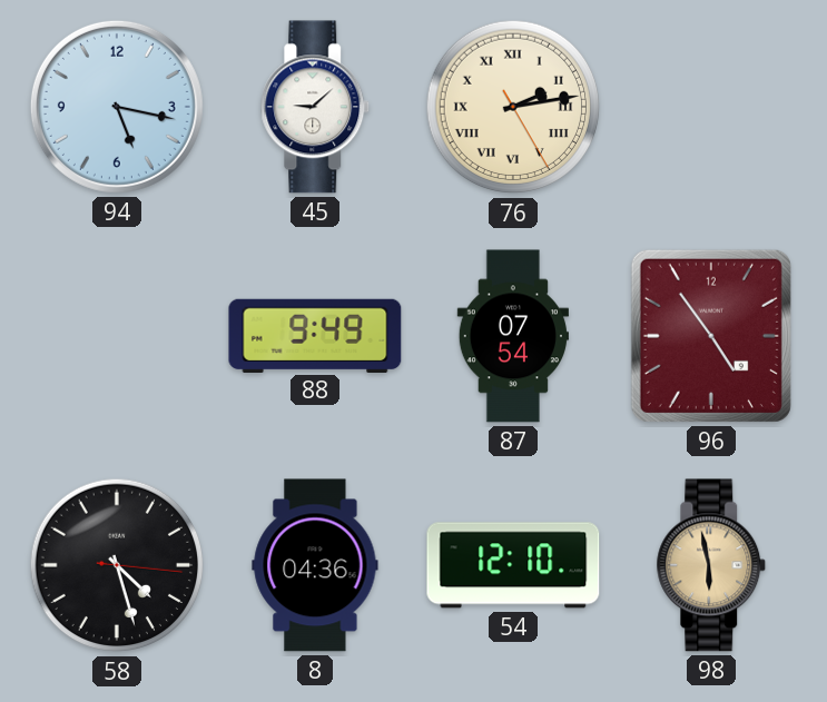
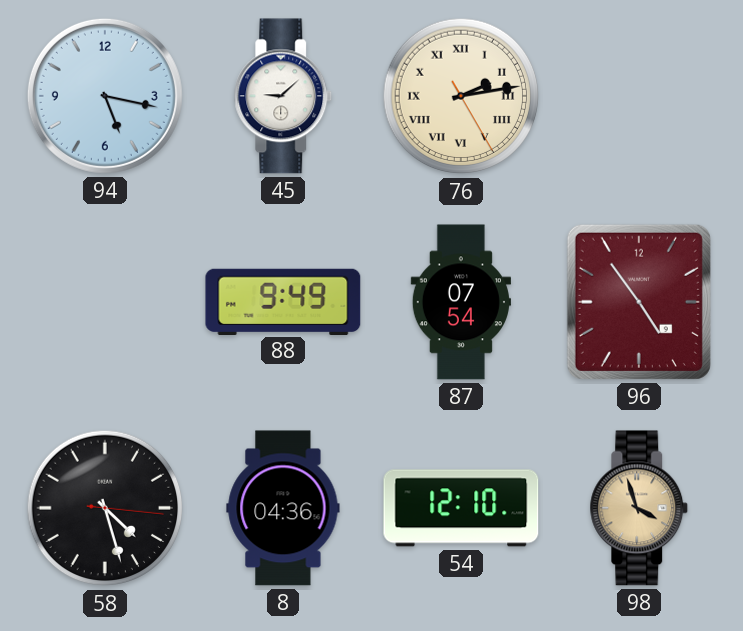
98: 5:58 -> 3:57
